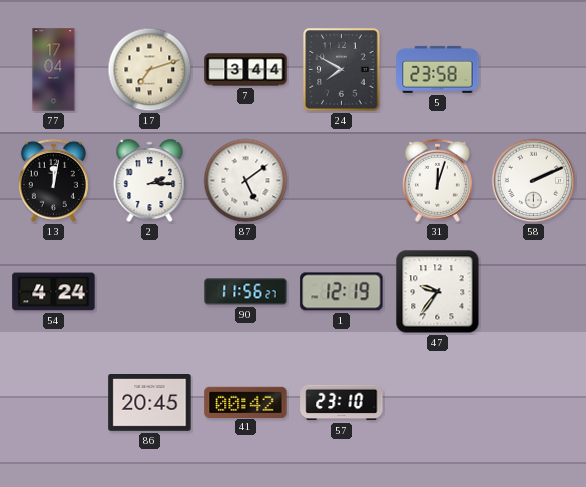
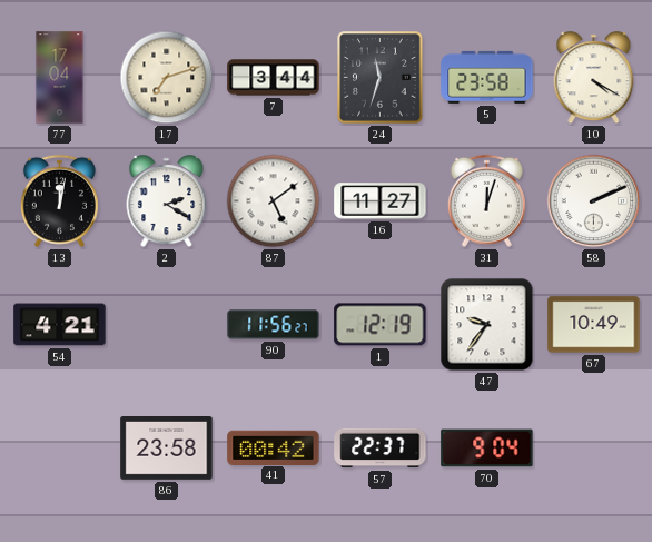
24: 7:50 -> 11:33
10: none -> 4:20
2: 2:15 -> 2:20
16: none -> 11:27
54: 4:24 -> 4:21
67: none -> 10:49
86: 20:45 -> 23:58
57: 23:10 -> 22:37
70: none -> 9:04
